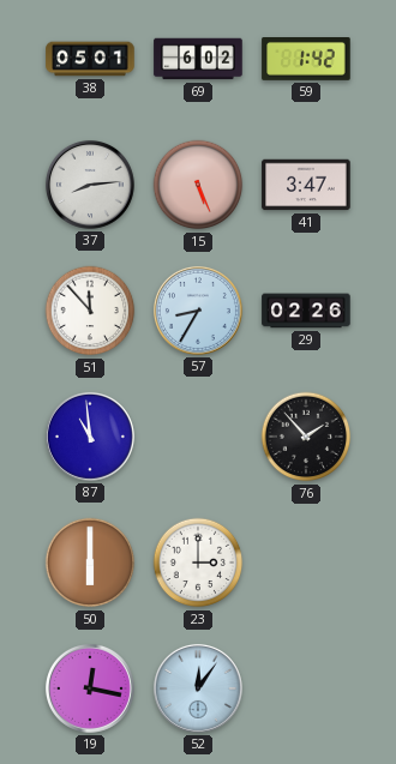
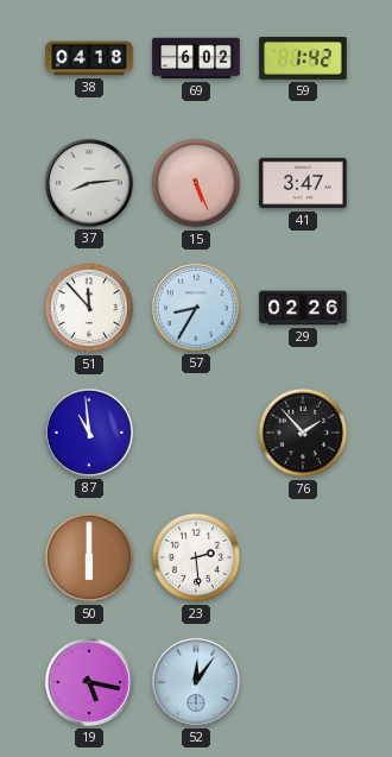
38: 05:01 -> 04:18
23: 3:00 -> 2:29
19: 12:17 -> 5:17
